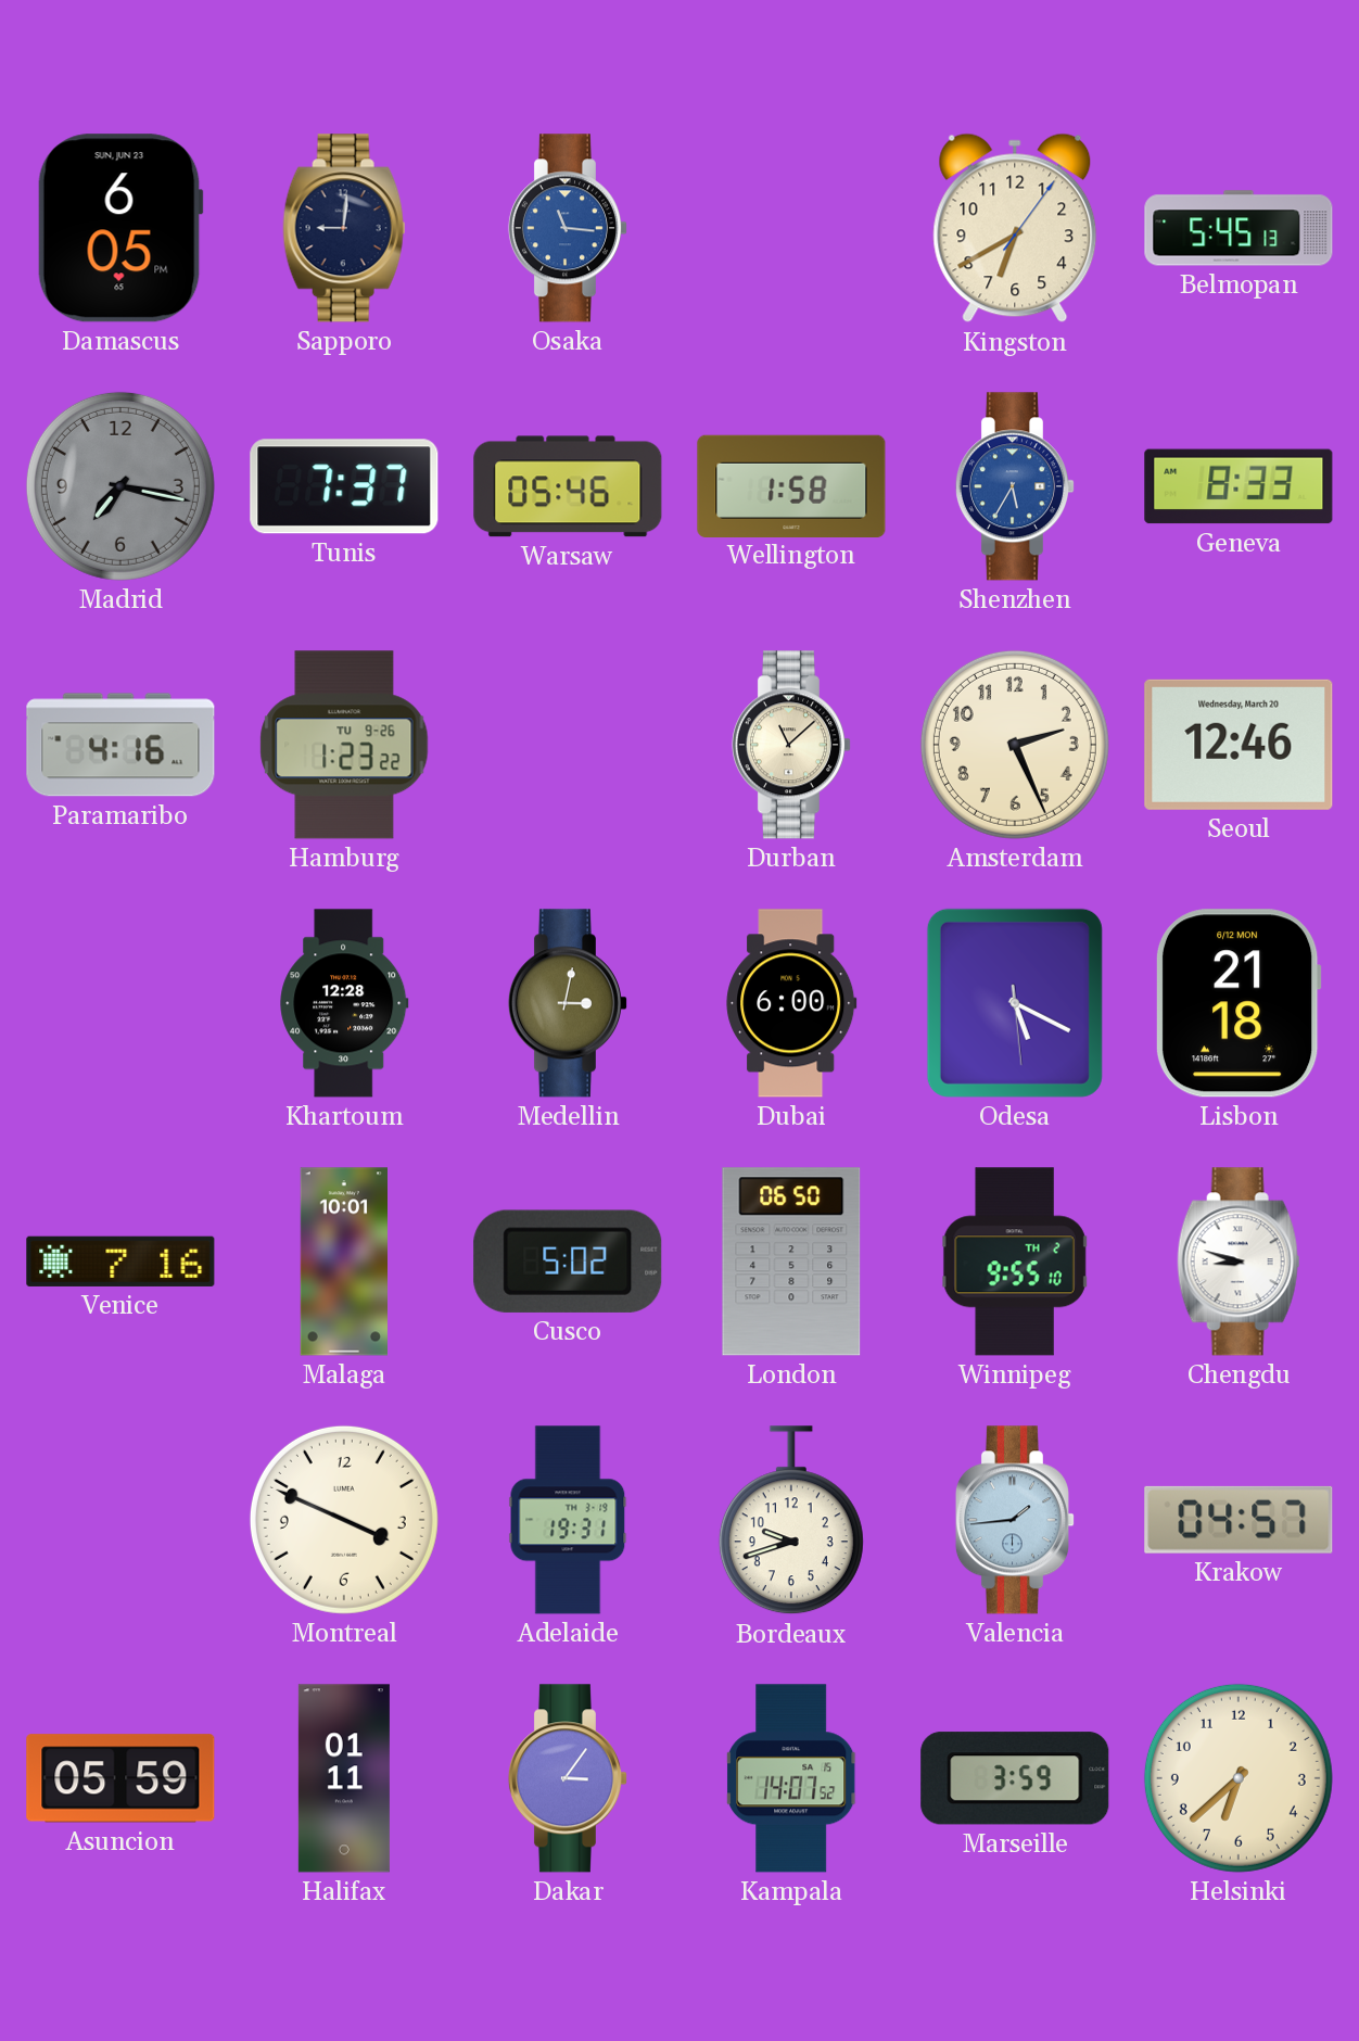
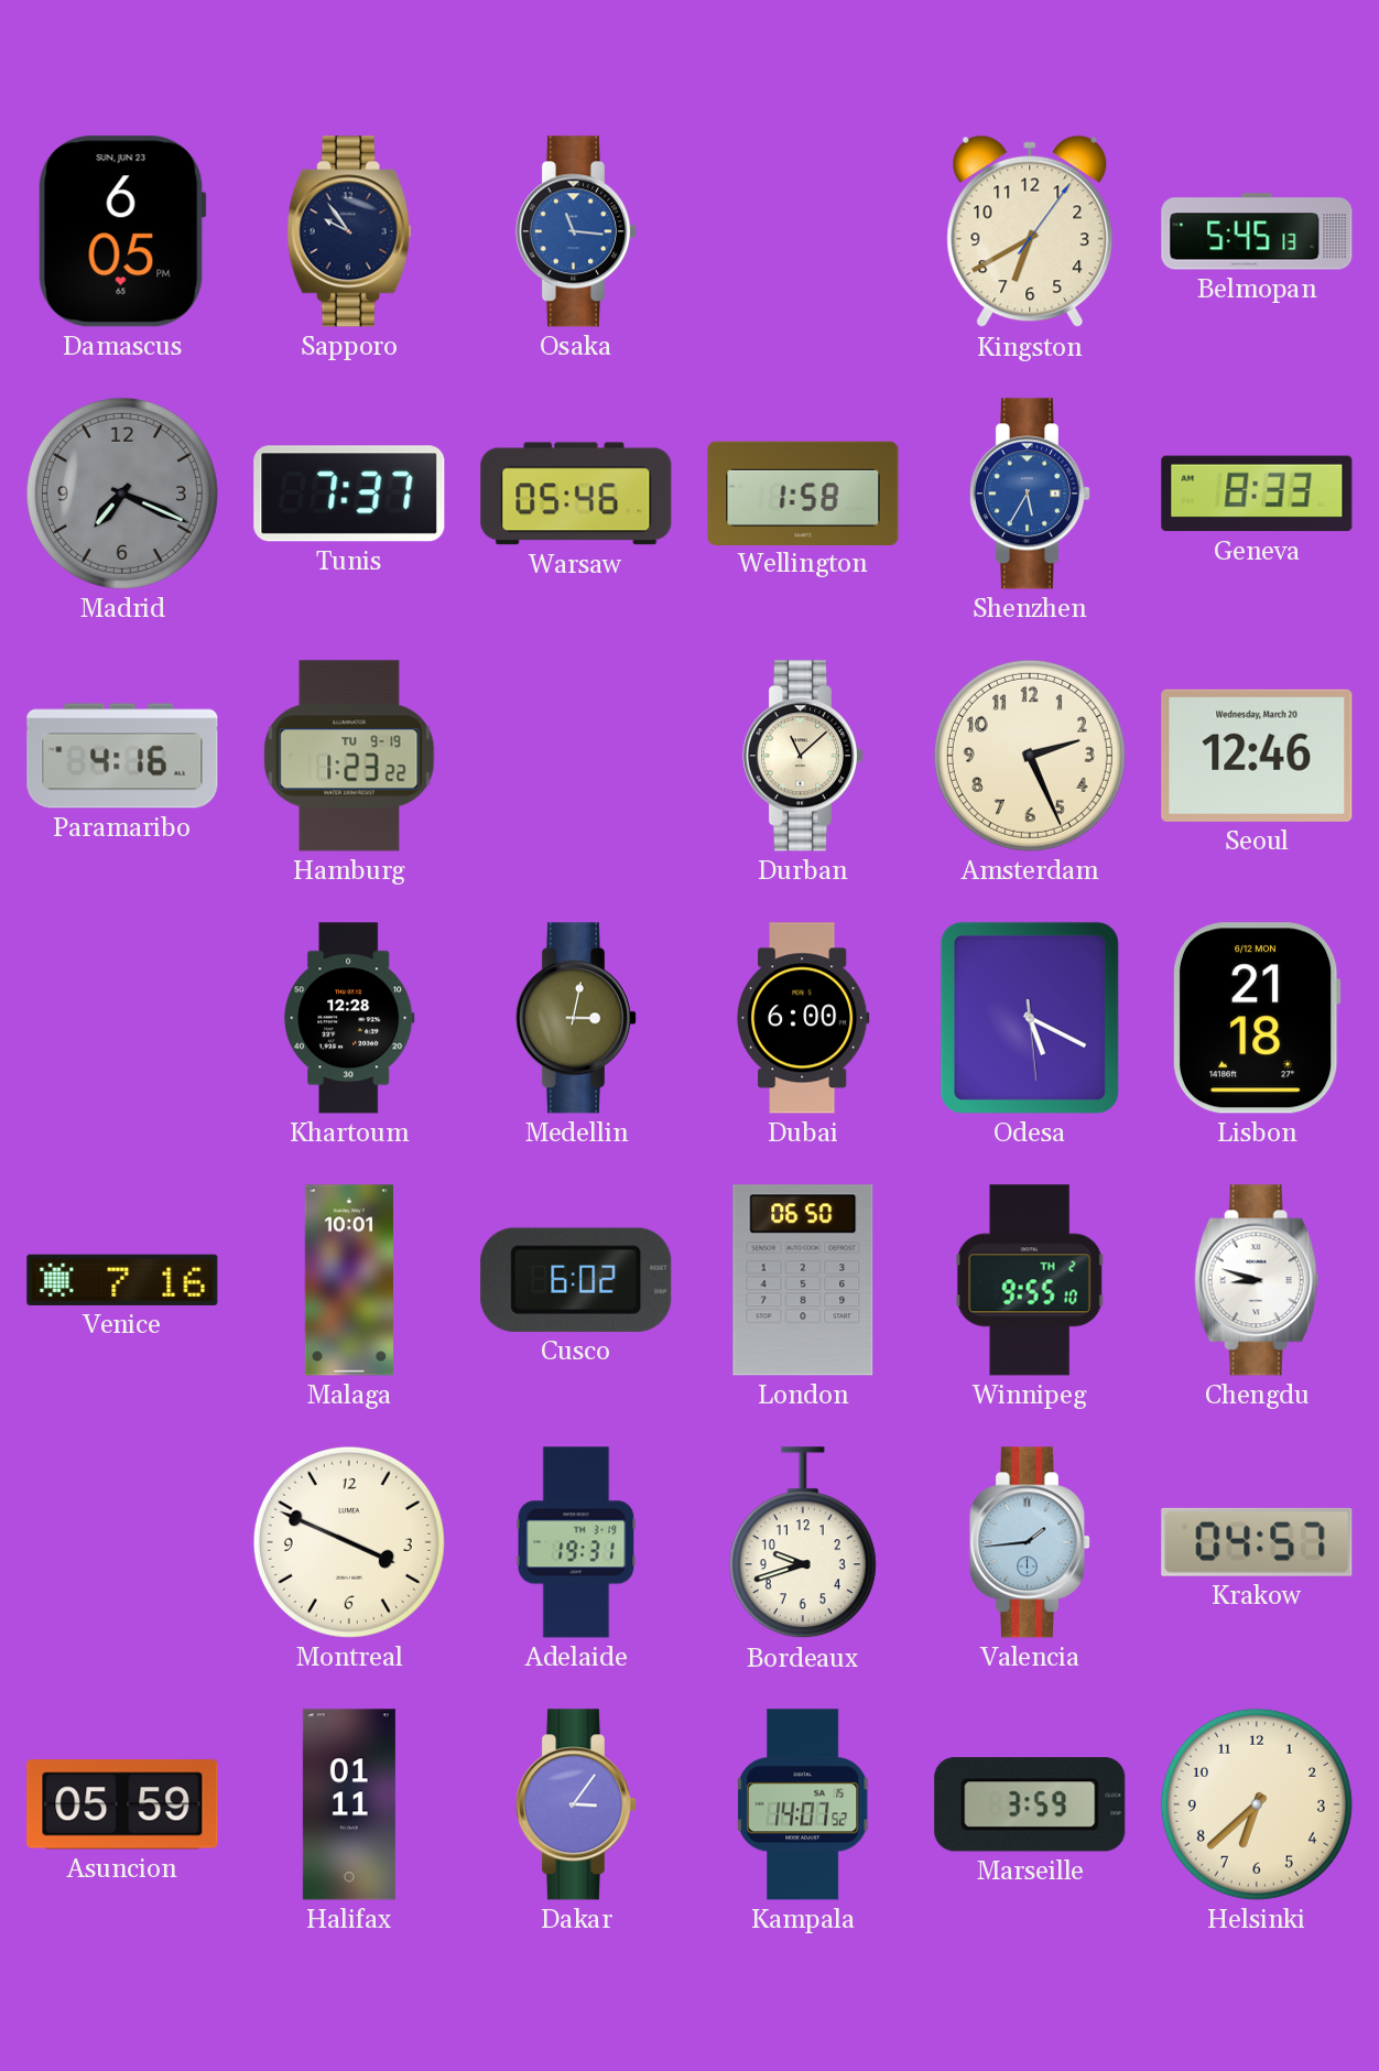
Sapporo: 9:01 -> 9:54
Madrid: 7:17 -> 7:19
Hamburg date: TU 9-26 -> TU 9-19
Cusco: 5:02 -> 6:02
